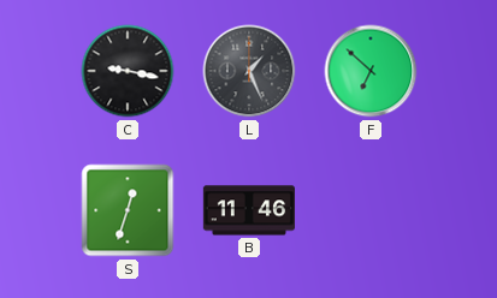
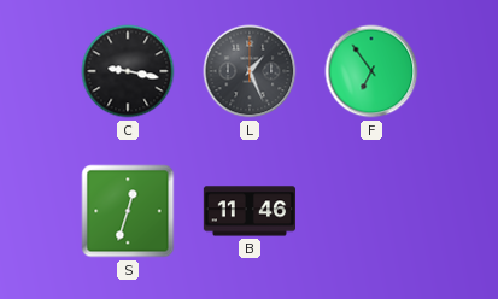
F: 6:52 -> 6:54
